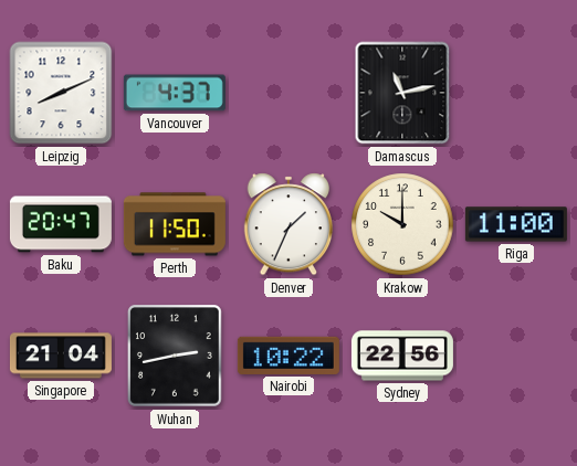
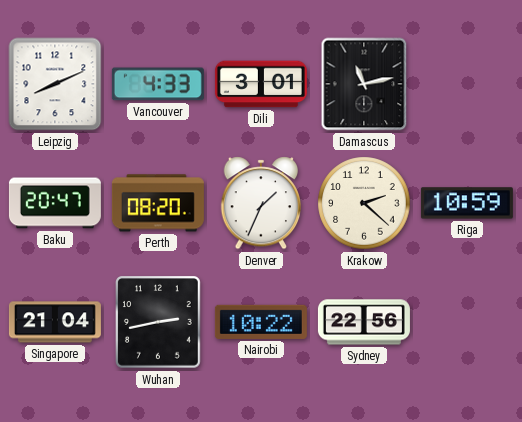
Vancouver: 4:37 -> 4:33
Dili: none -> 3:01
Perth: 11:50 -> 08:20
Krakow: 10:00 -> 2:22
Riga: 11:00 -> 10:59
